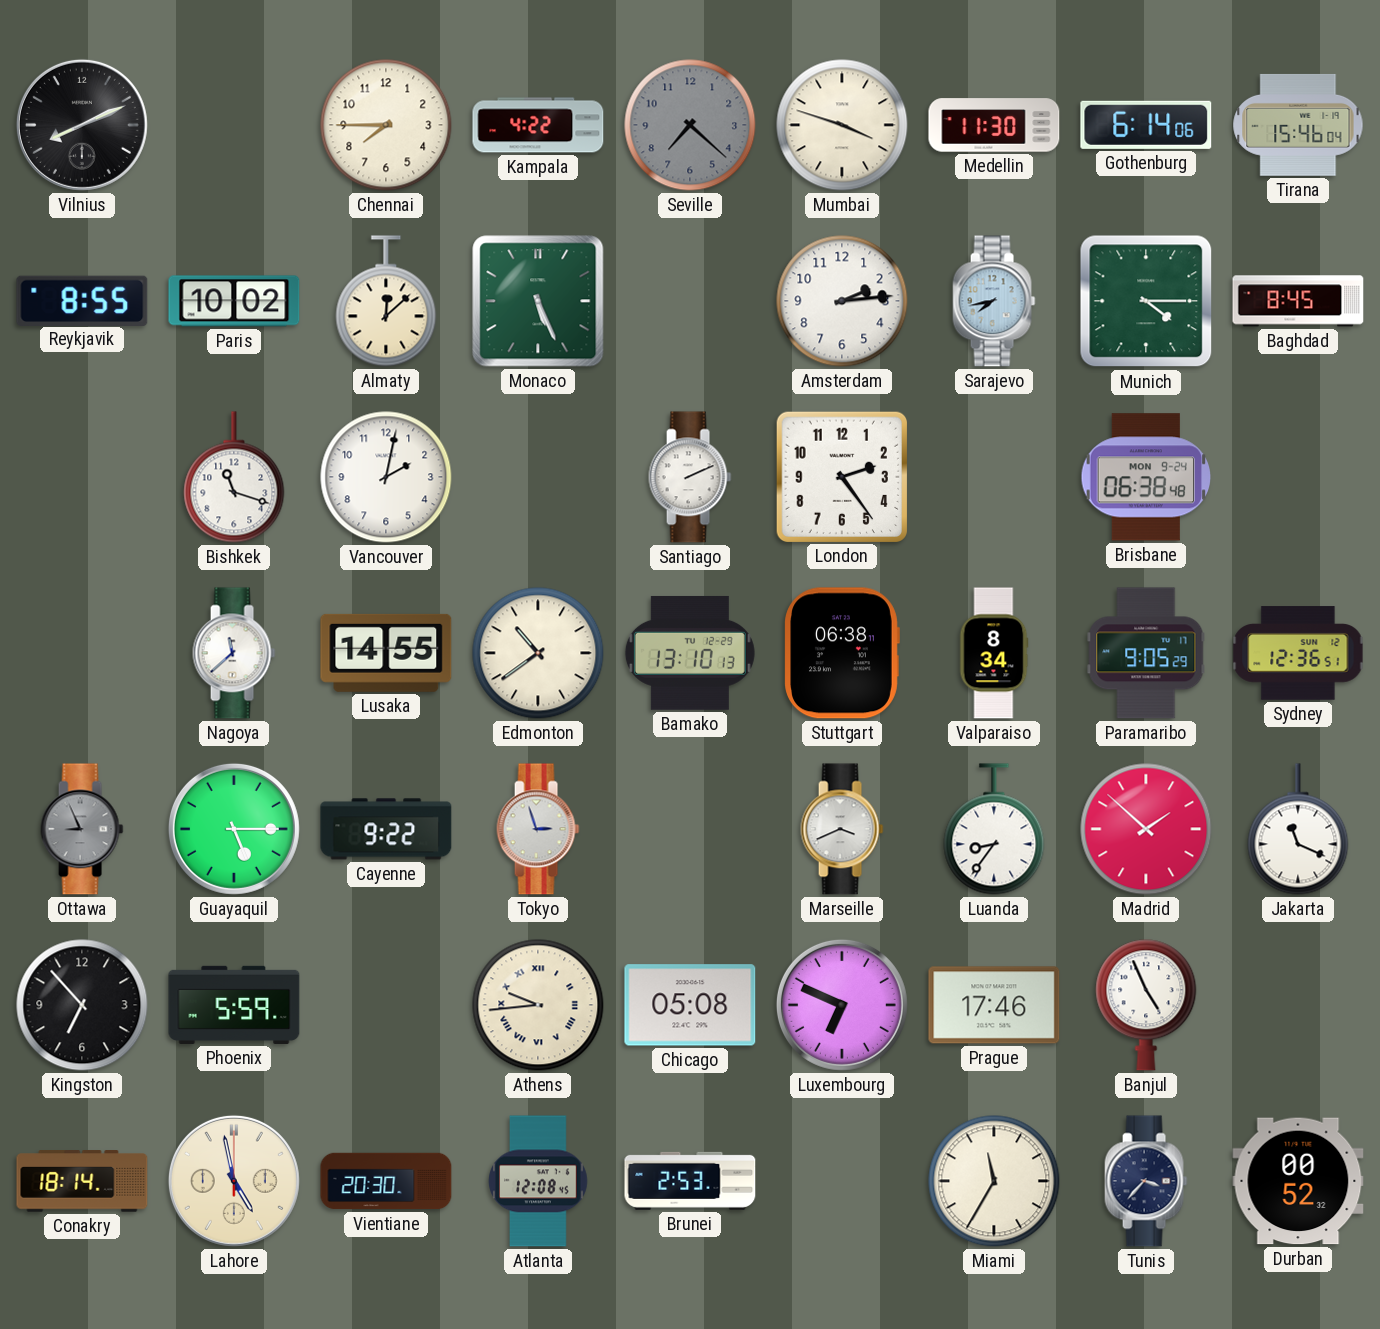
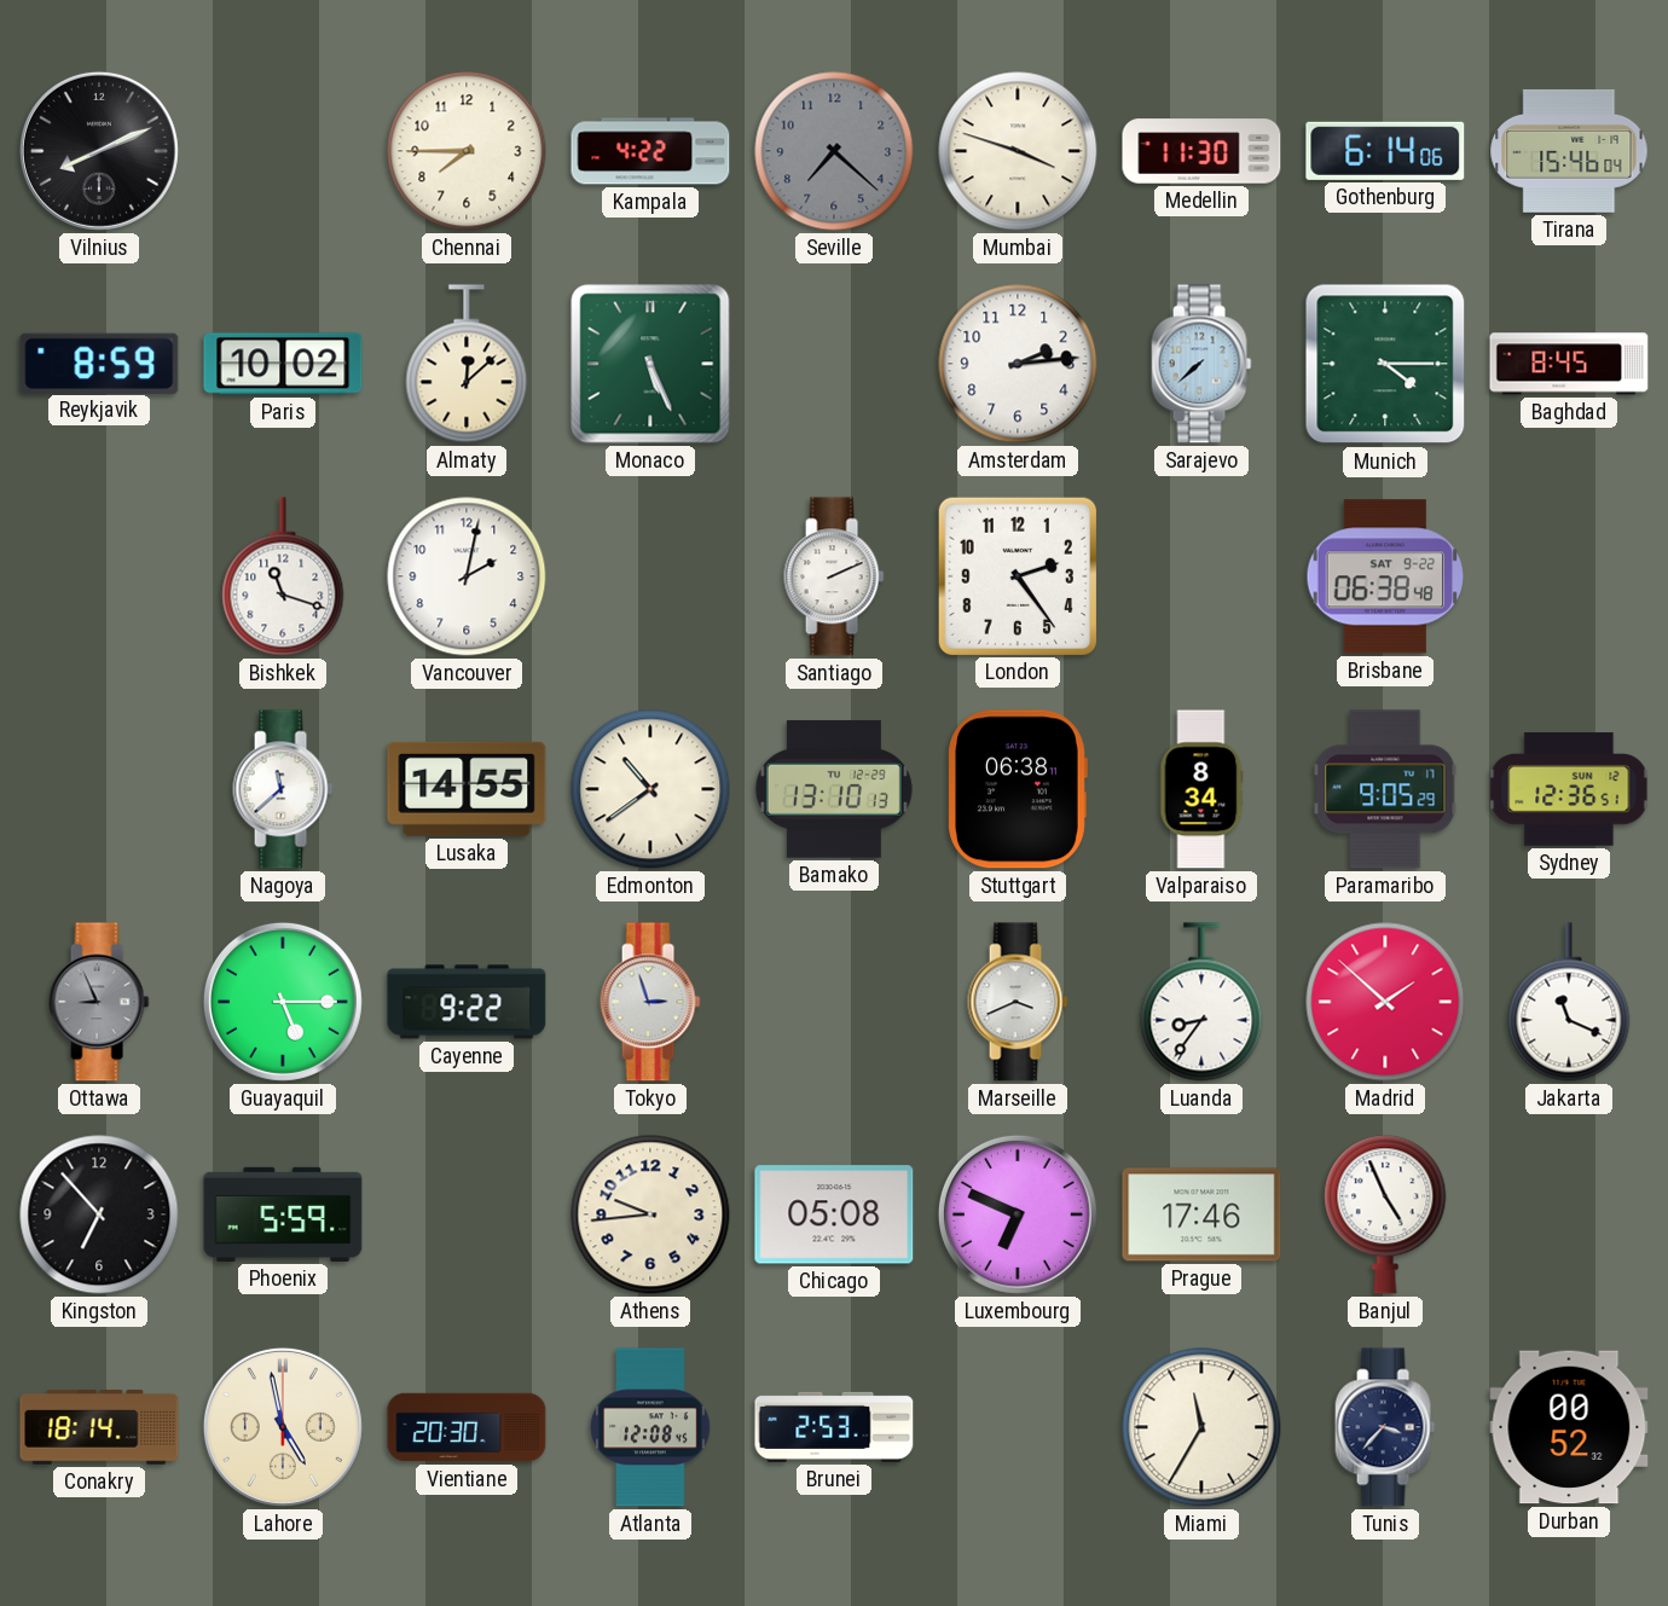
Reykjavik: 8:55 -> 8:59
Sarajevo: 7:43 -> 7:38
Brisbane date: MON 9-24 -> SAT 9-22
Athens numerals: Roman -> Arabic
